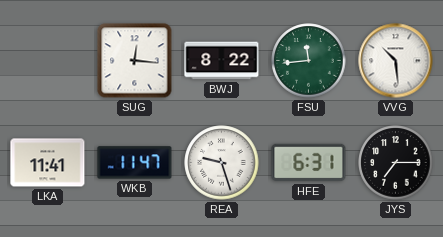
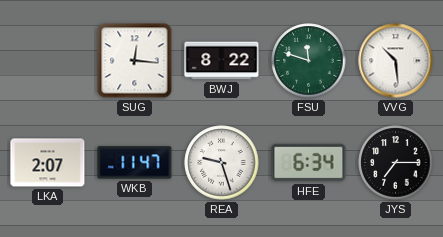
FSU: 11:44 -> 11:48
LKA: 11:41 -> 2:07
HFE: 6:31 -> 6:34
